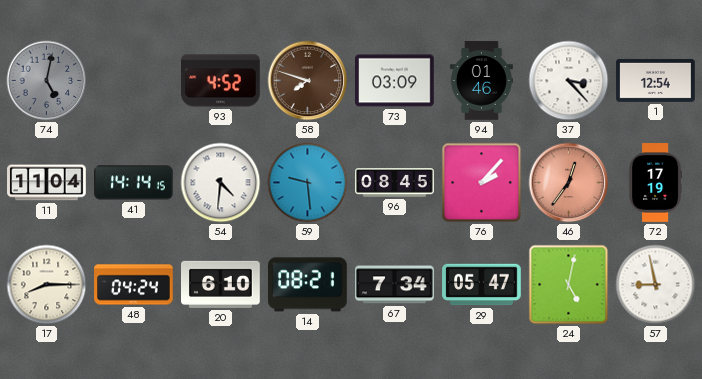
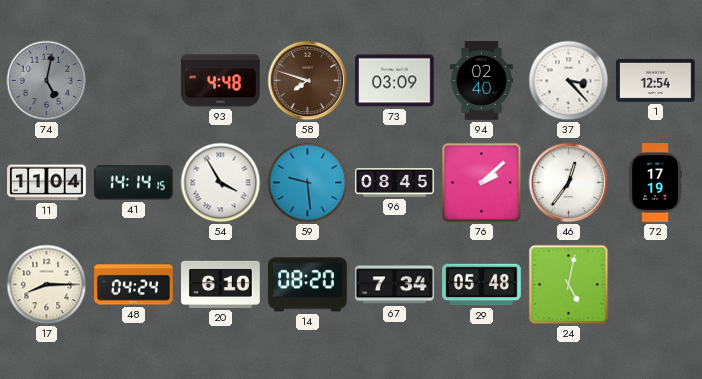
93: 4:52 -> 4:48
94: 01:46 -> 02:40
54: 4:31 -> 3:55
76: 2:07 -> 2:08
46 dial: salmon -> white
14: 08:21 -> 08:20
29: 05:47 -> 05:48
57: 8:58 -> none
